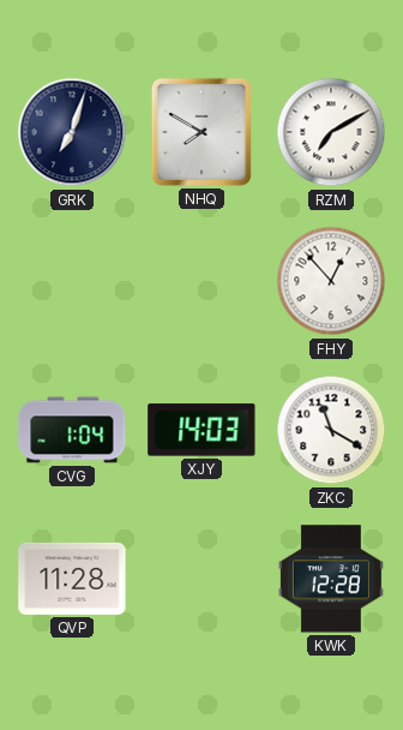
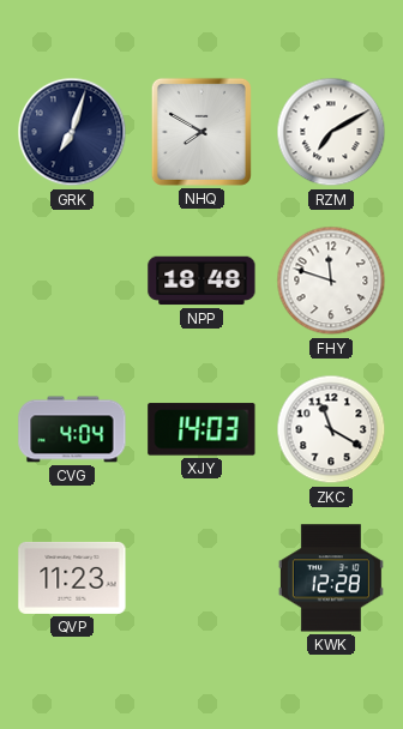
NPP: none -> 18:48
FHY: 12:53 -> 11:48
CVG: 1:04 -> 4:04
QVP: 11:28 -> 11:23
